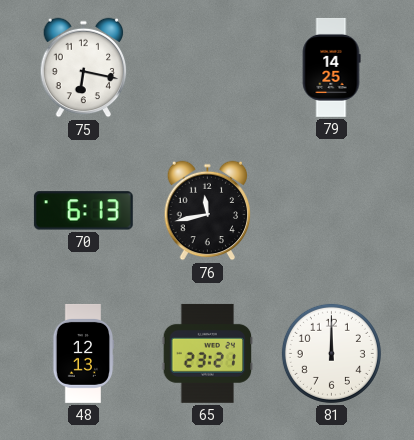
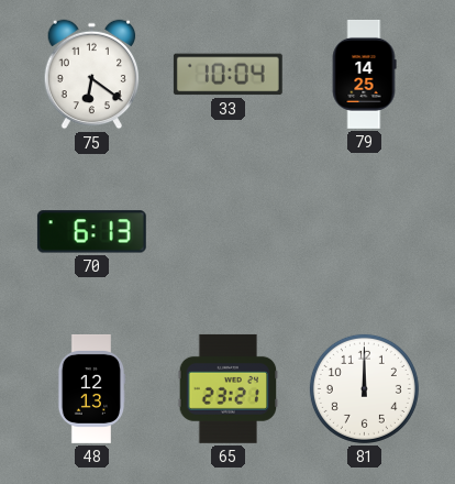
75: 6:17 -> 6:21
33: none -> 10:04
76: 11:43 -> none
